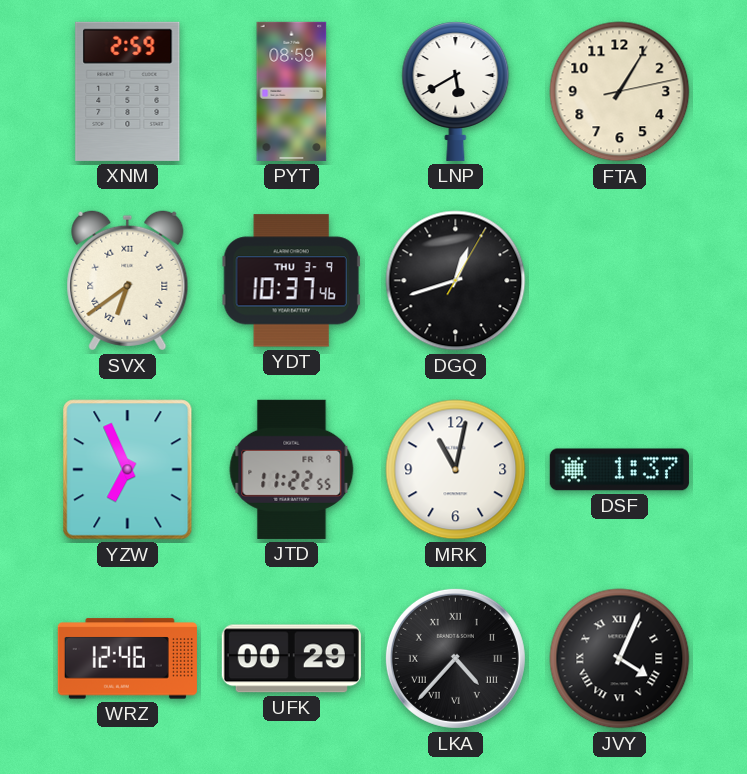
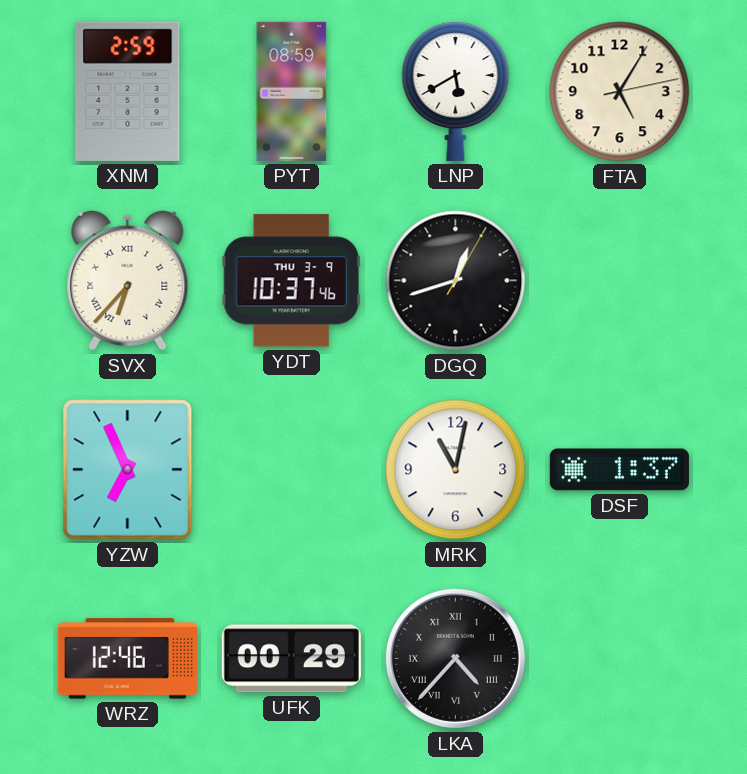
FTA: 1:05 -> 5:05
SVX: 6:39 -> 6:37
JTD: 11:22 -> none
JVY: 4:04 -> none
